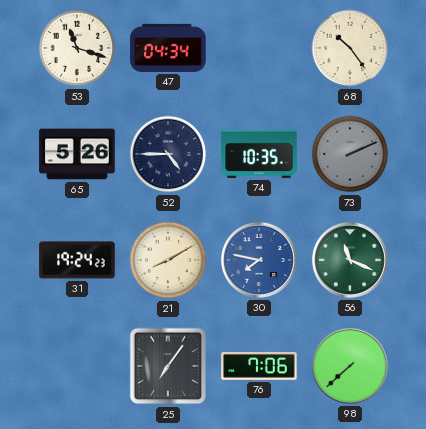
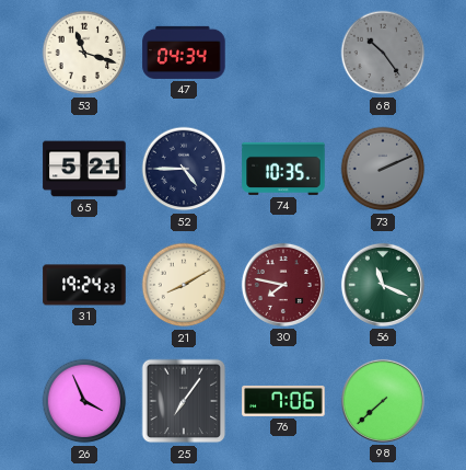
68 dial: cream -> grey
65: 5:26 -> 5:21
30 dial: blue -> burgundy
26: none -> 3:56
